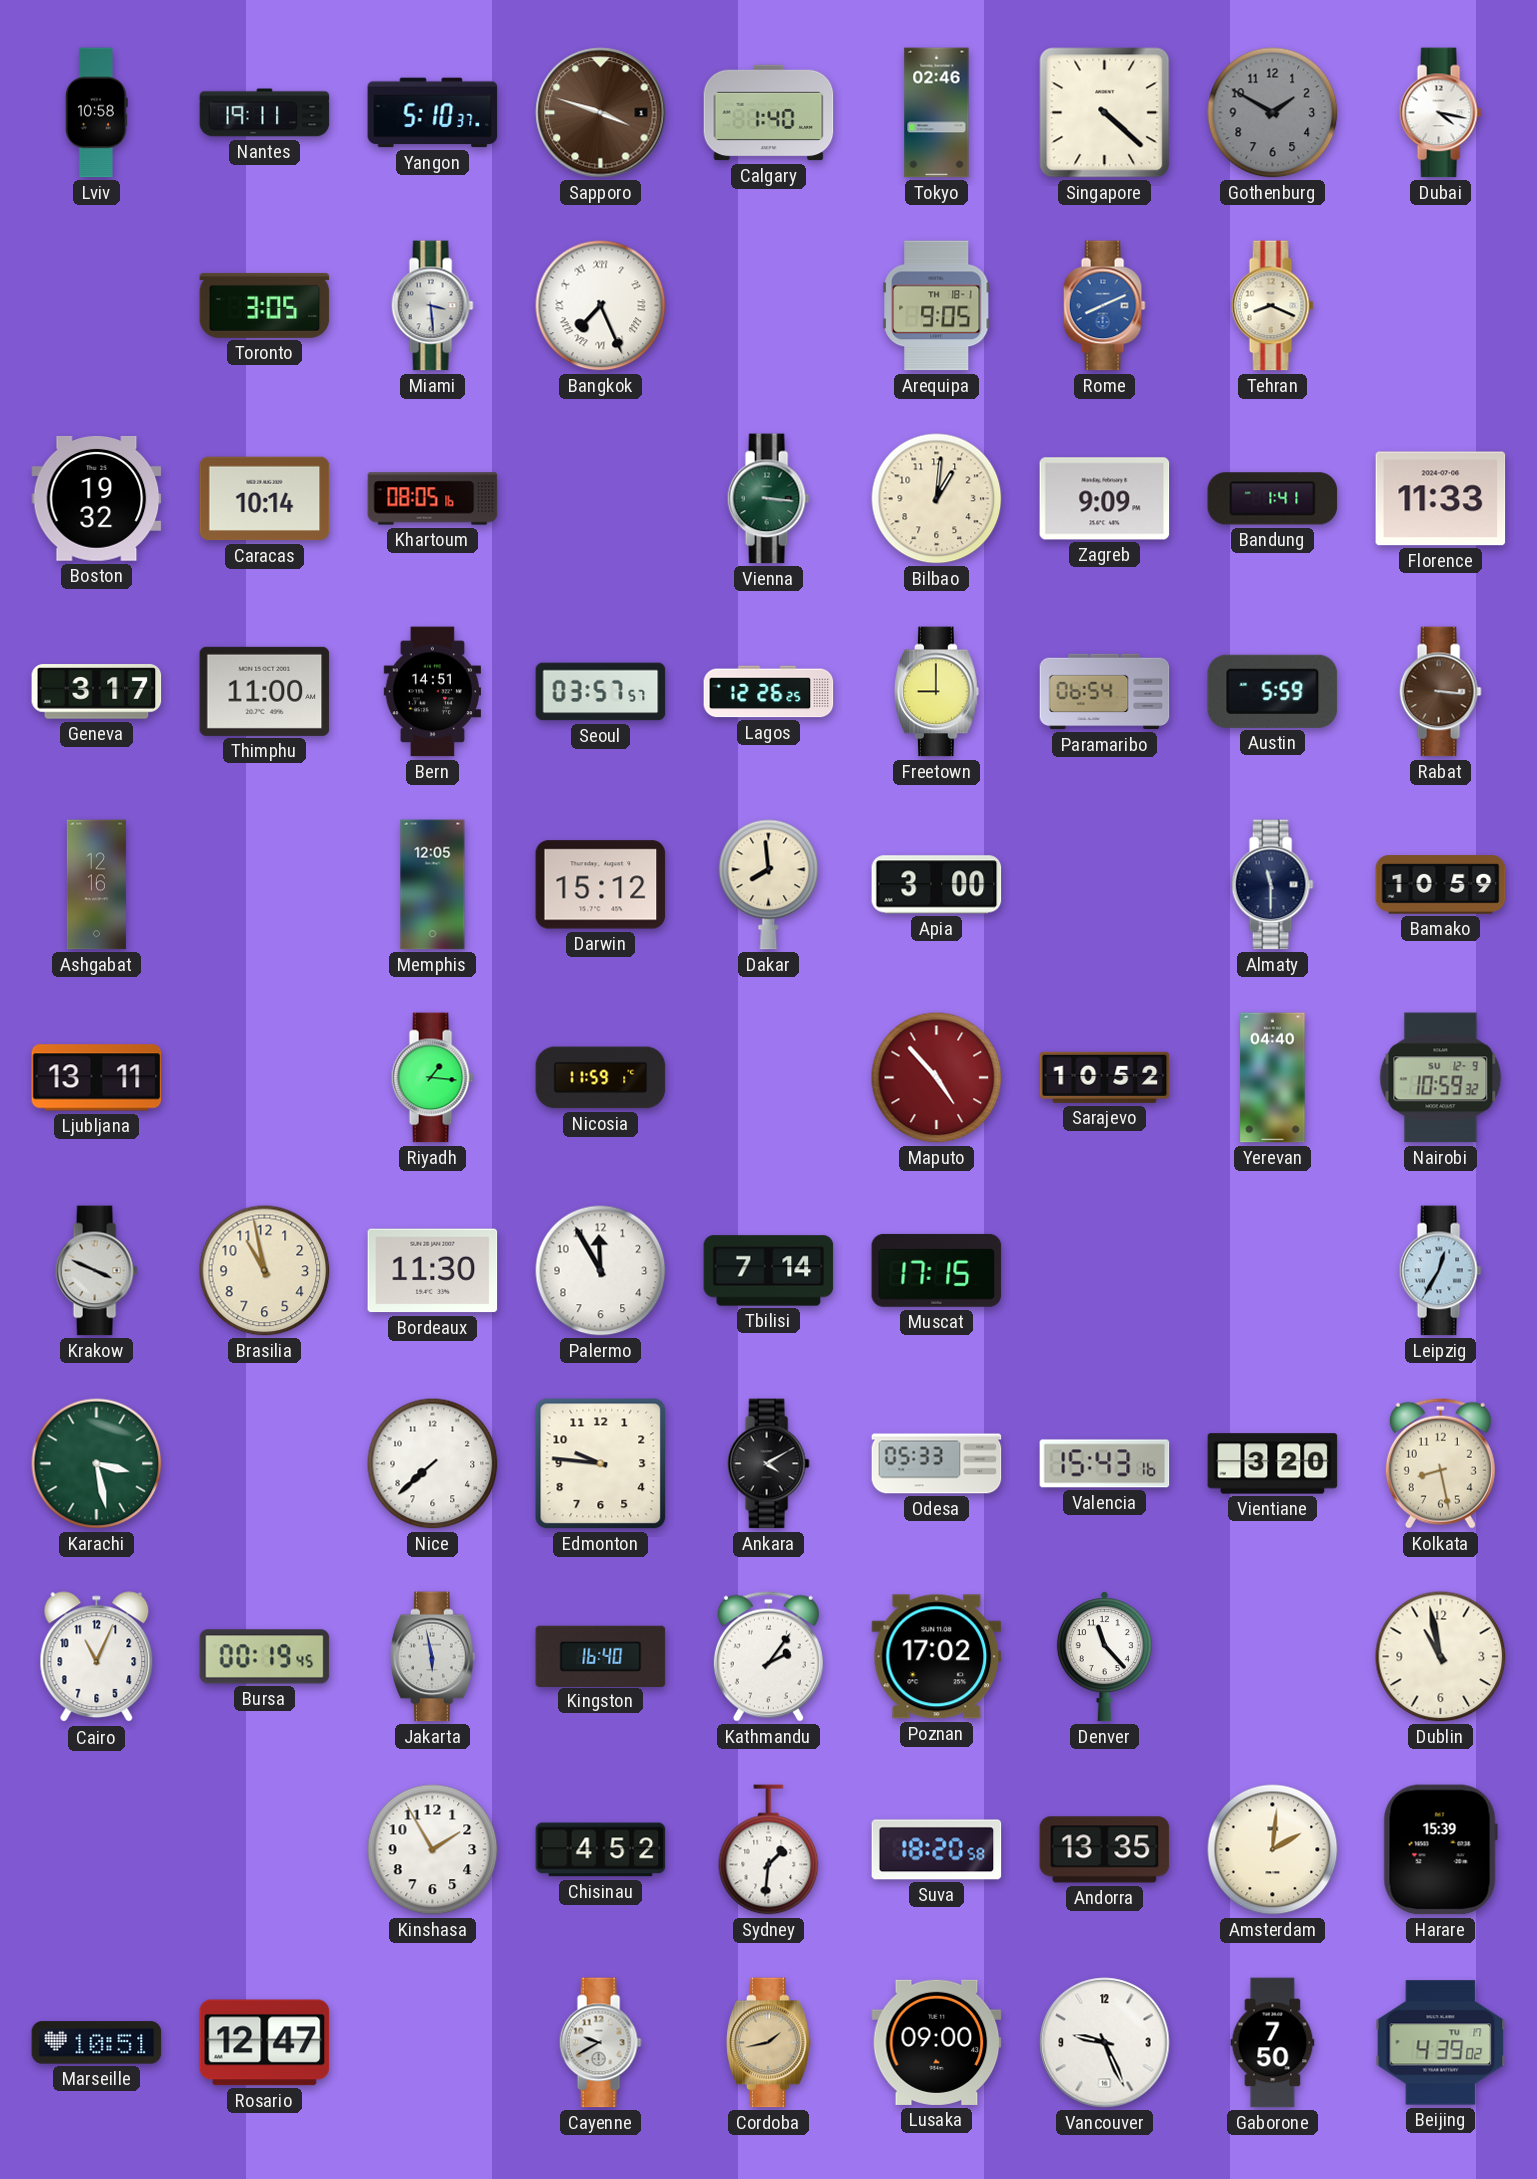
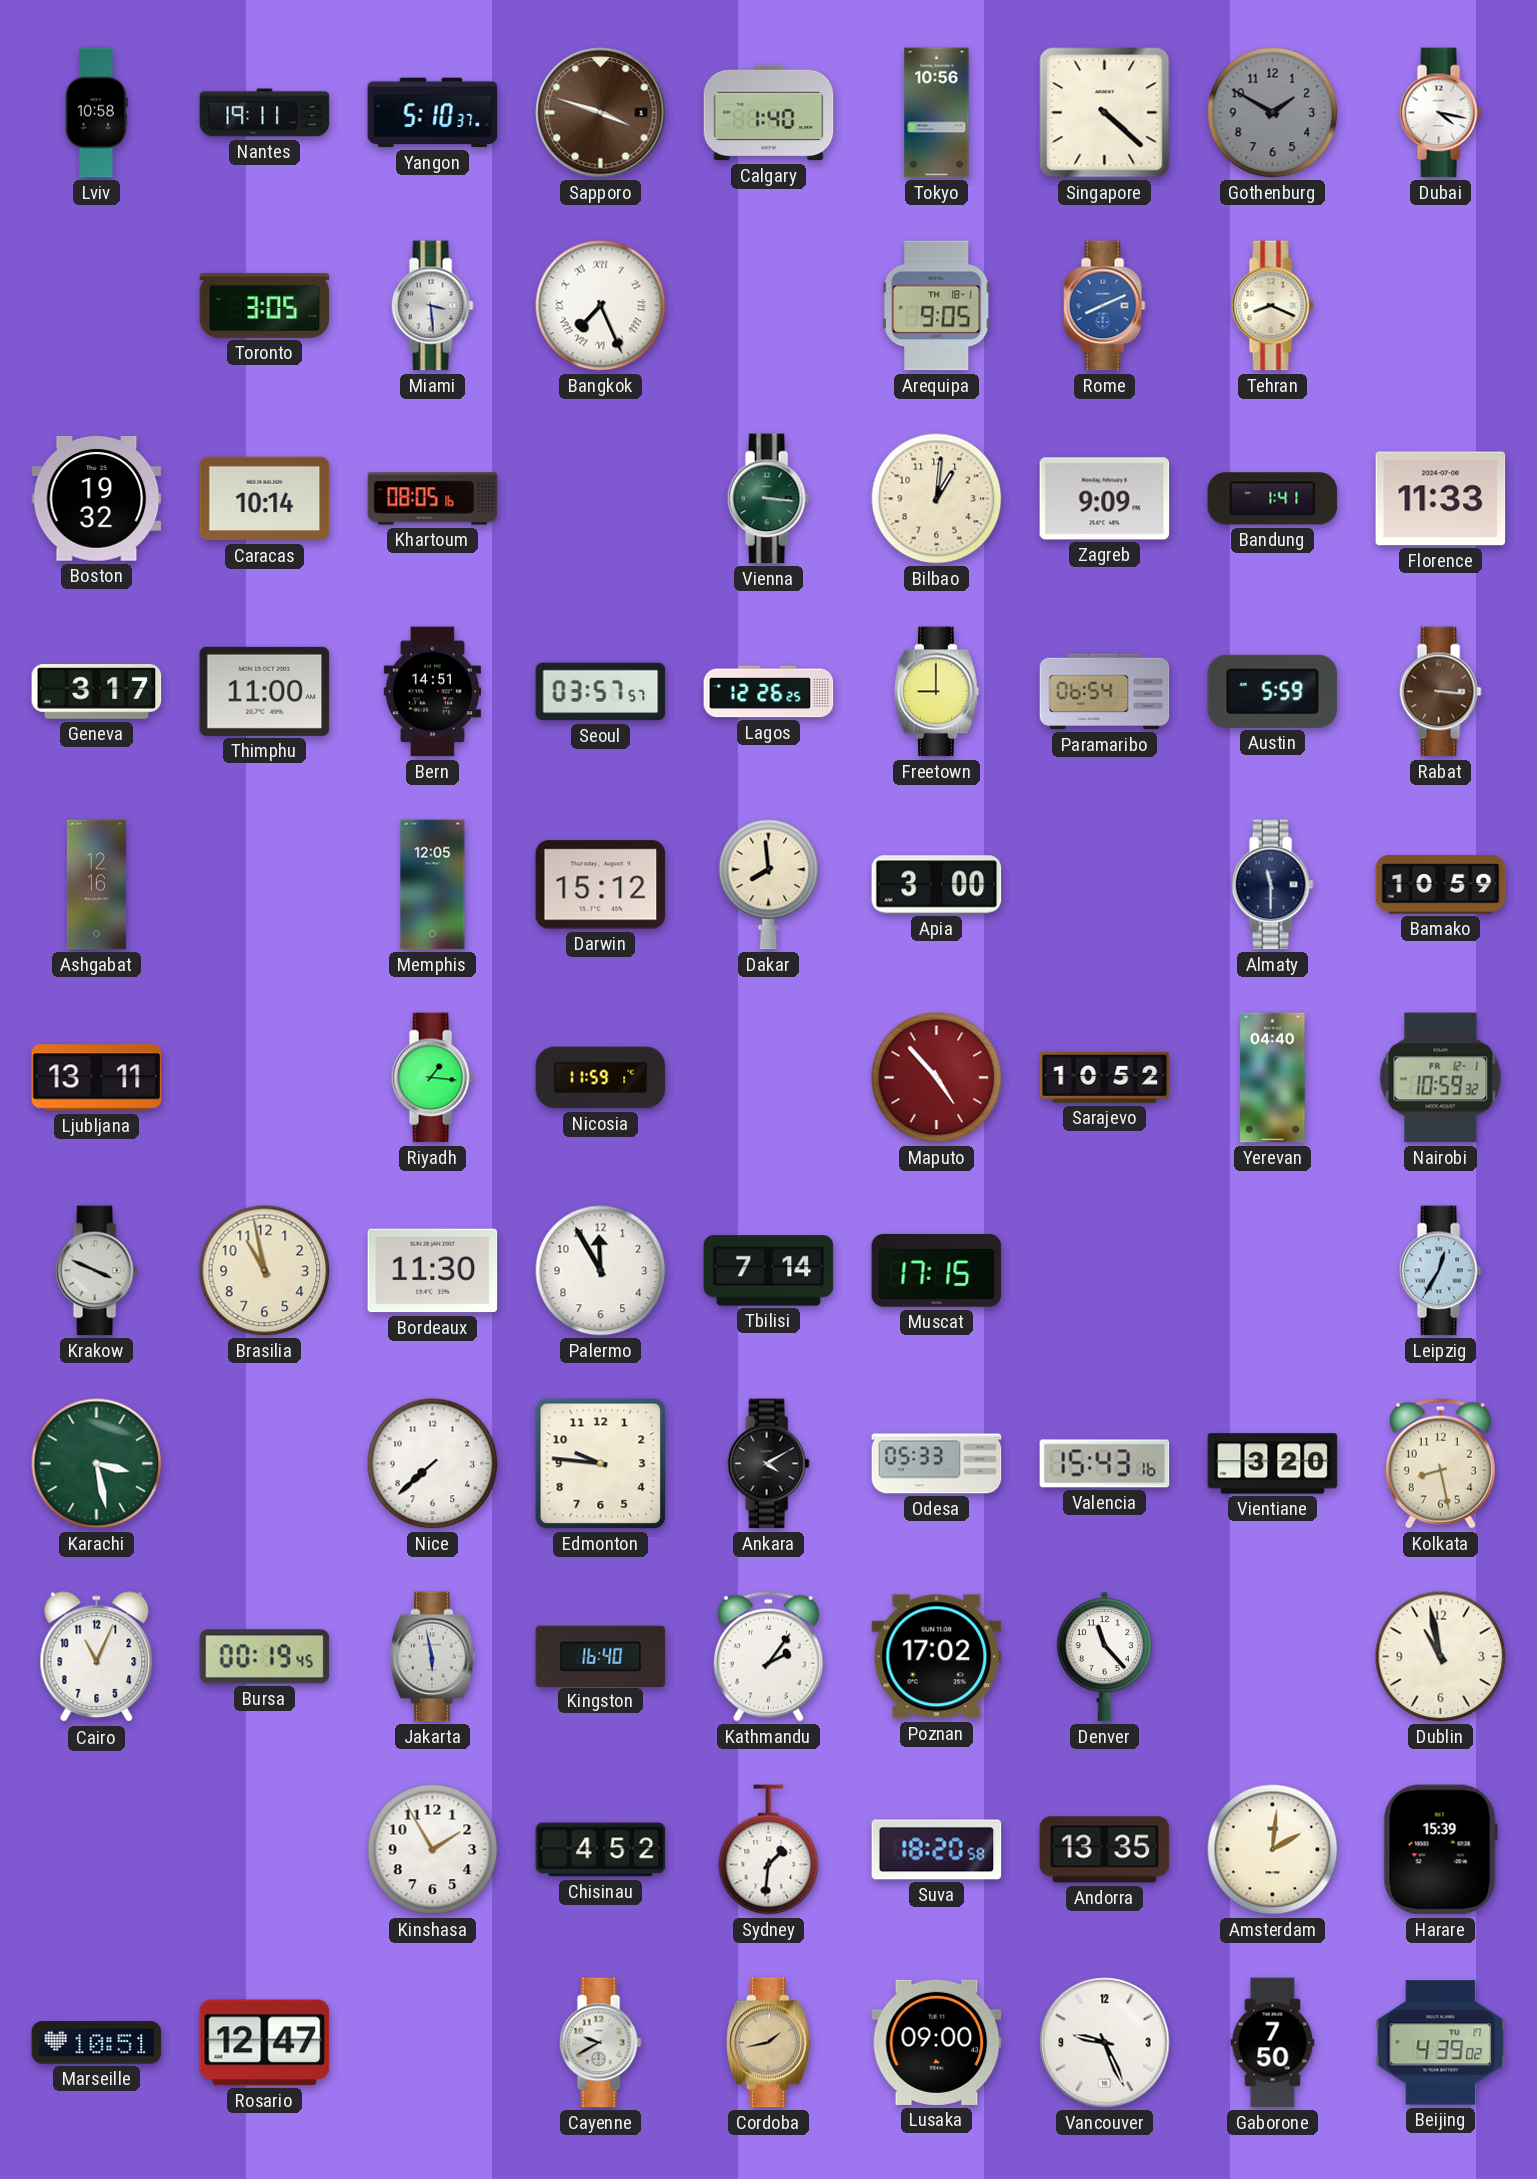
Tokyo: 02:46 -> 10:56
Nairobi date: SU 12-9 -> FR 12-1
